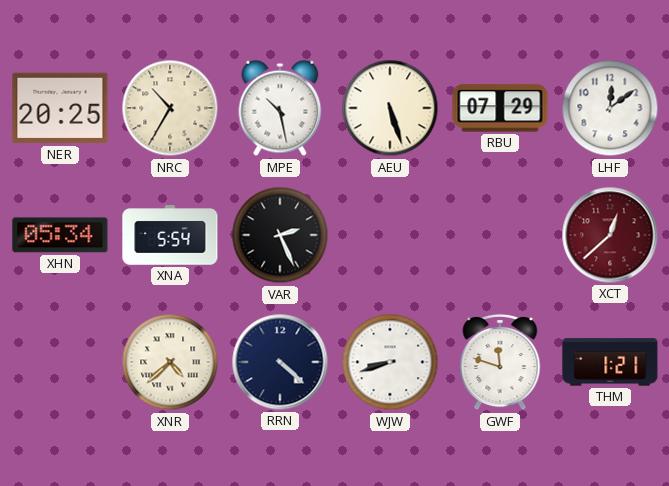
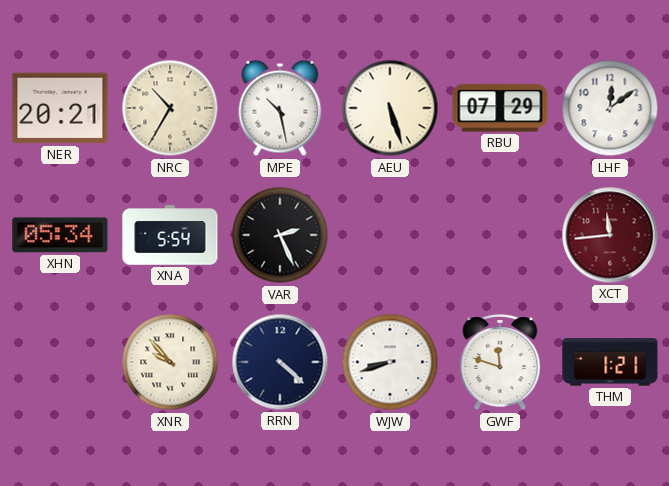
NER: 20:25 -> 20:21
XCT: 12:38 -> 11:44
XNR: 4:38 -> 9:53
